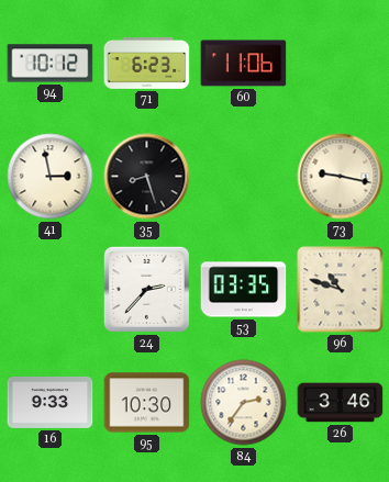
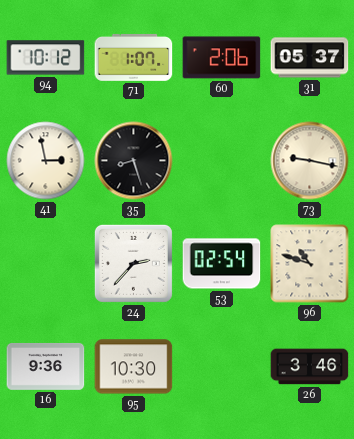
71: 6:23 -> 1:07
60: 11:06 -> 2:06
31: none -> 05:37
53: 03:35 -> 02:54
16: 9:33 -> 9:36
84: 2:36 -> none
